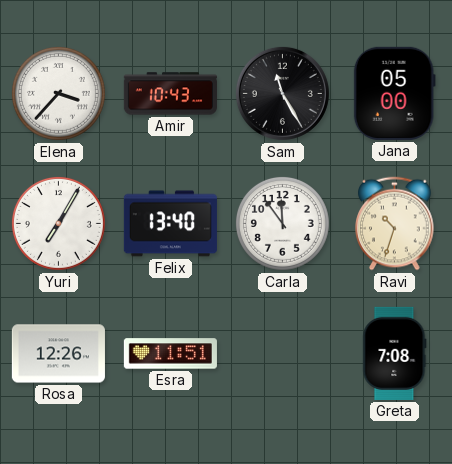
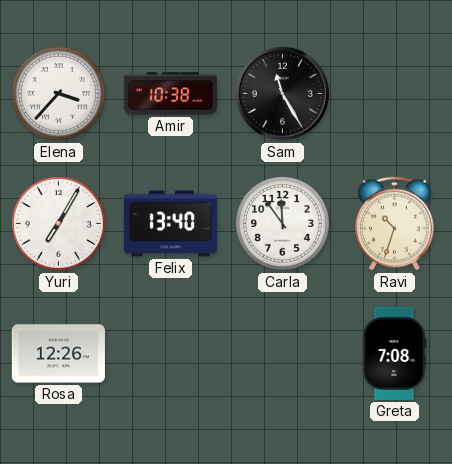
Amir: 10:43 -> 10:38
Jana: 05:00 -> none
Esra: 11:51 -> none
